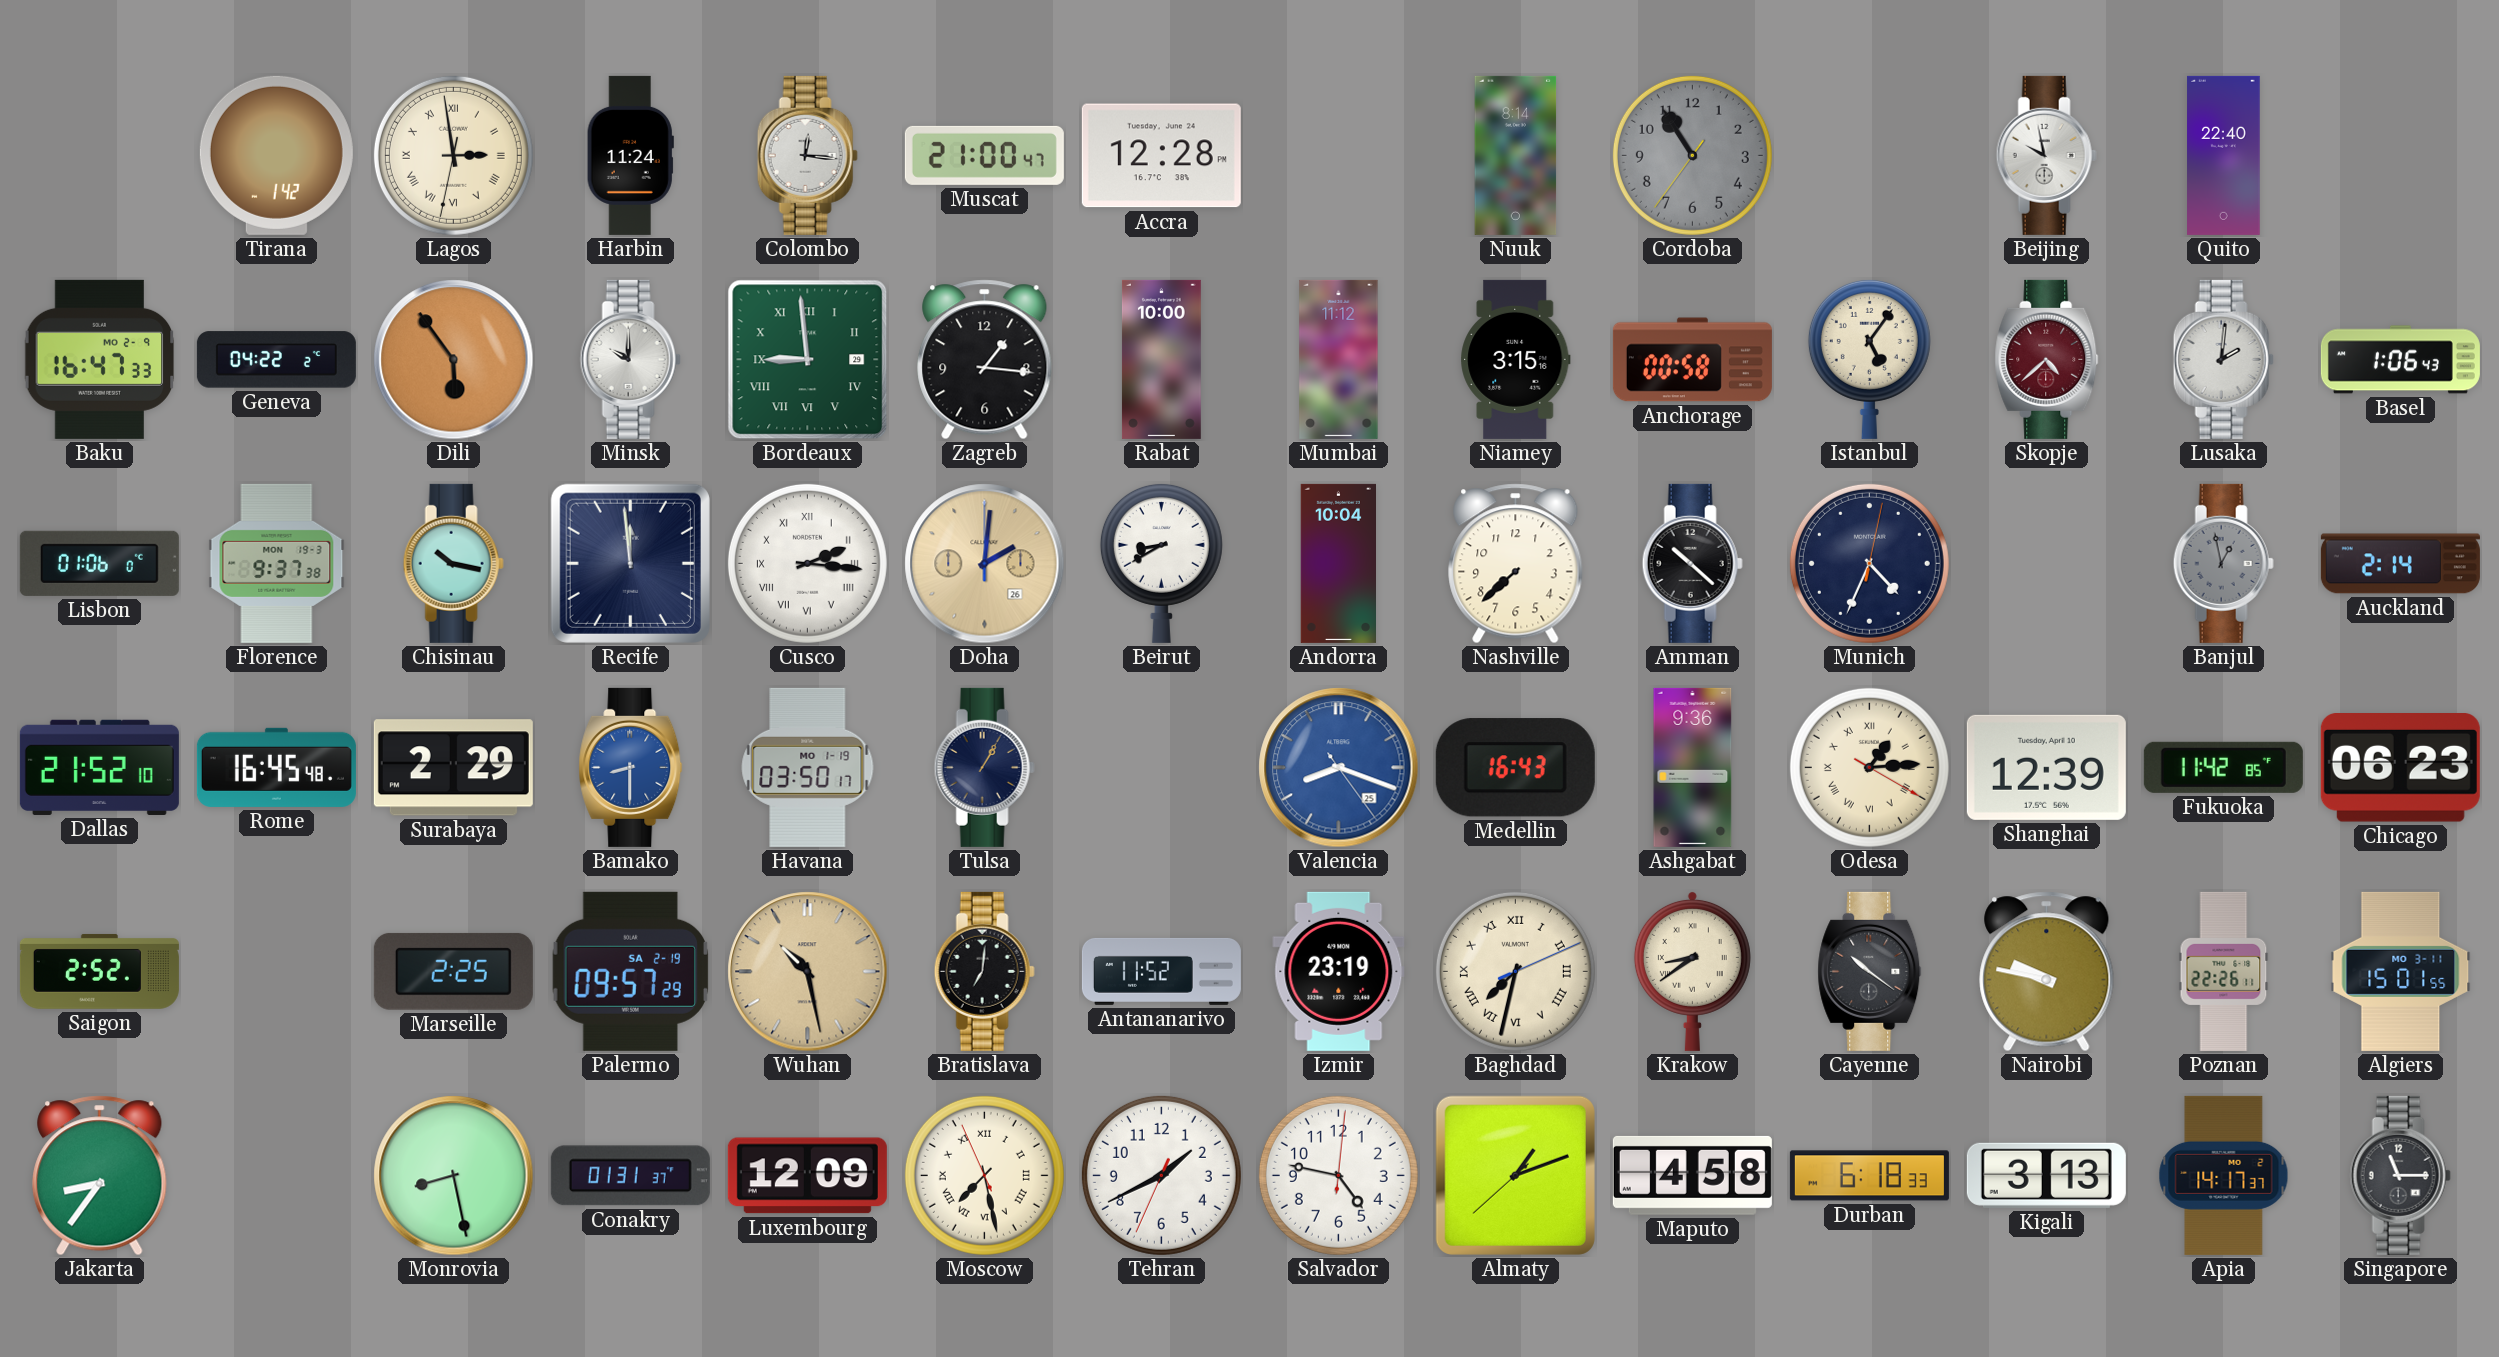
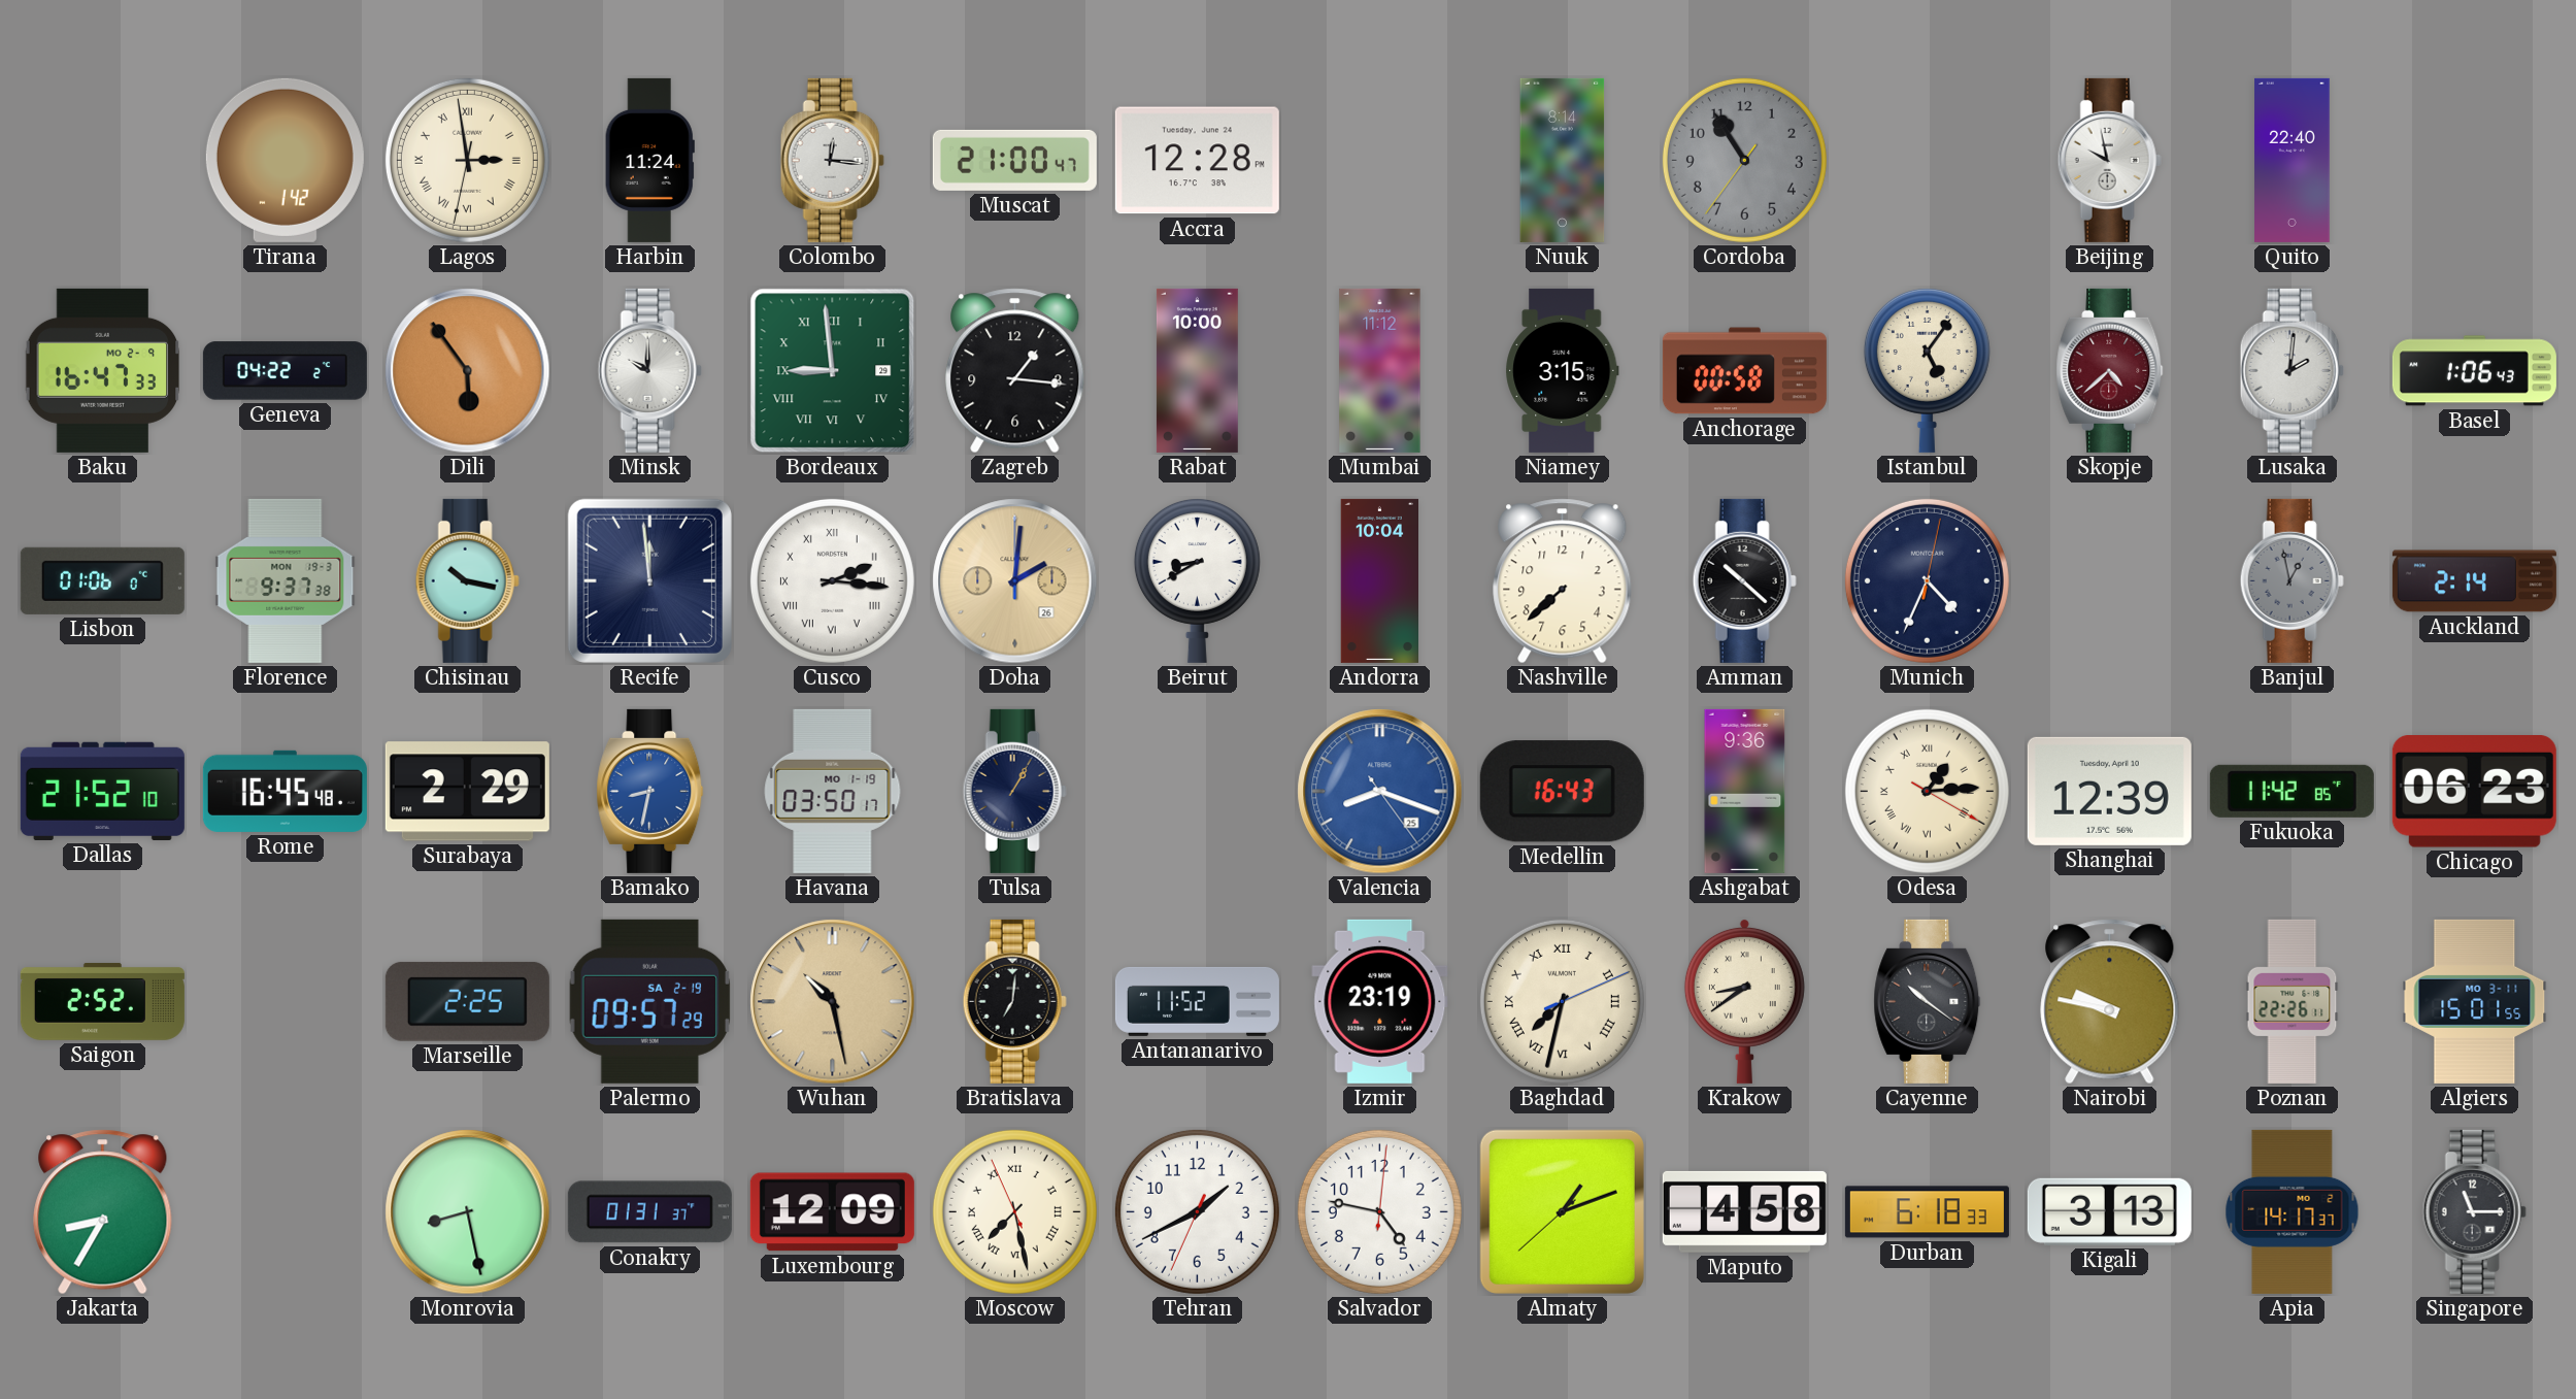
Bamako: 8:30 -> 8:32
Jakarta: 8:36 -> 8:35
